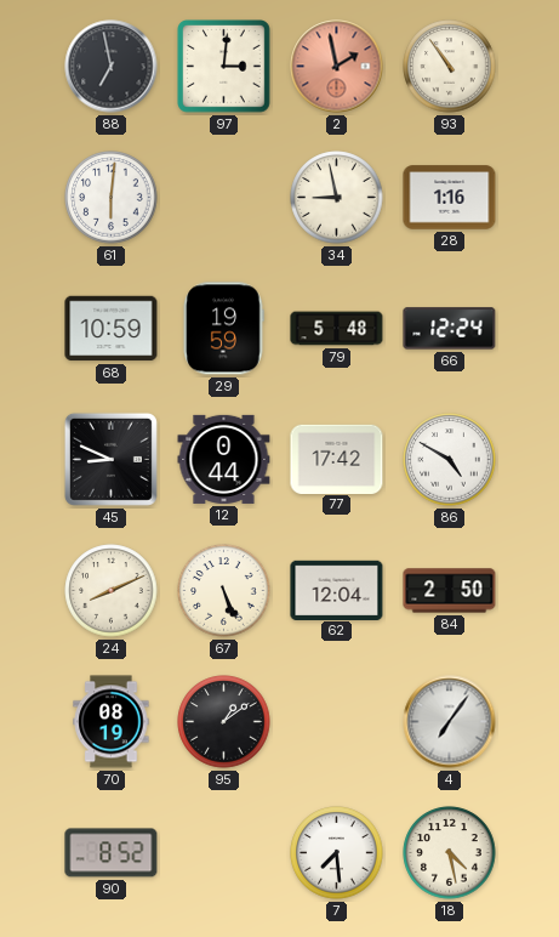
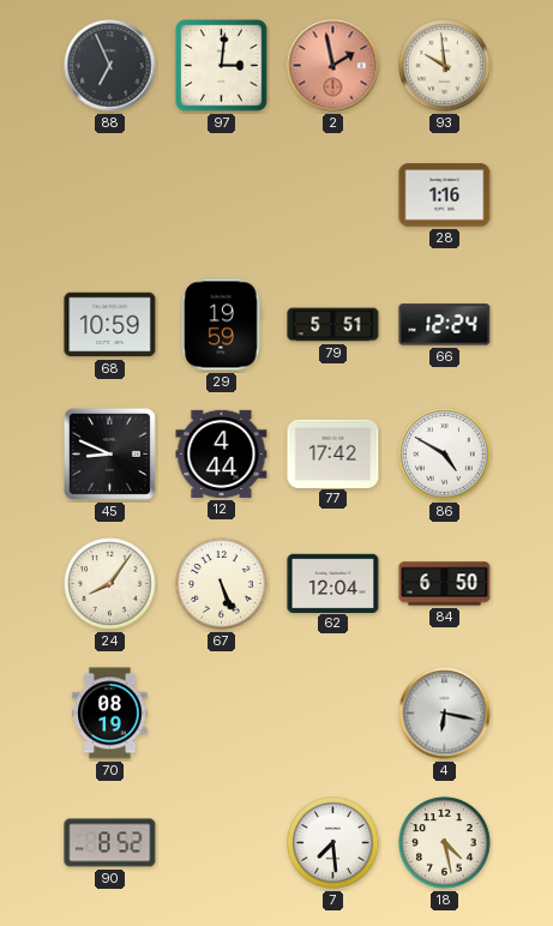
88: 6:58 -> 6:56
93: 10:54 -> 9:59
61: 6:01 -> none
34: 8:58 -> none
79: 5:48 -> 5:51
12: 0:44 -> 4:44
24: 8:11 -> 8:06
84: 2:50 -> 6:50
95: 1:09 -> none
4: 7:06 -> 6:17
